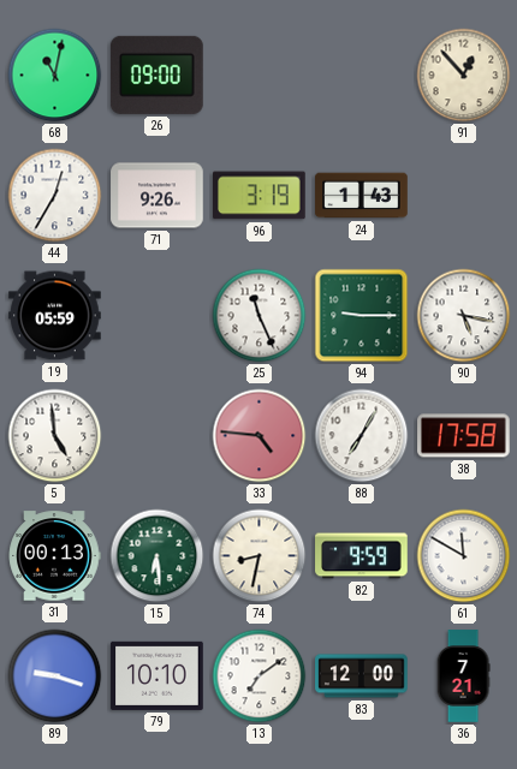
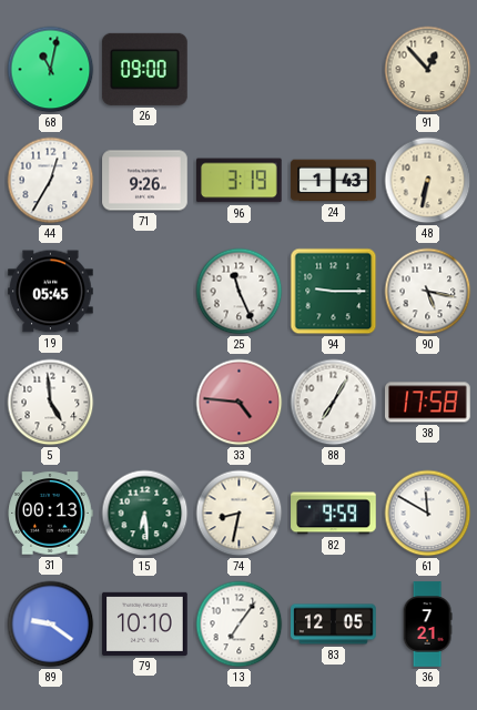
48: none -> 6:32
19: 05:59 -> 05:45
89: 9:18 -> 9:21
13: 7:09 -> 7:06
83: 12:00 -> 12:05
